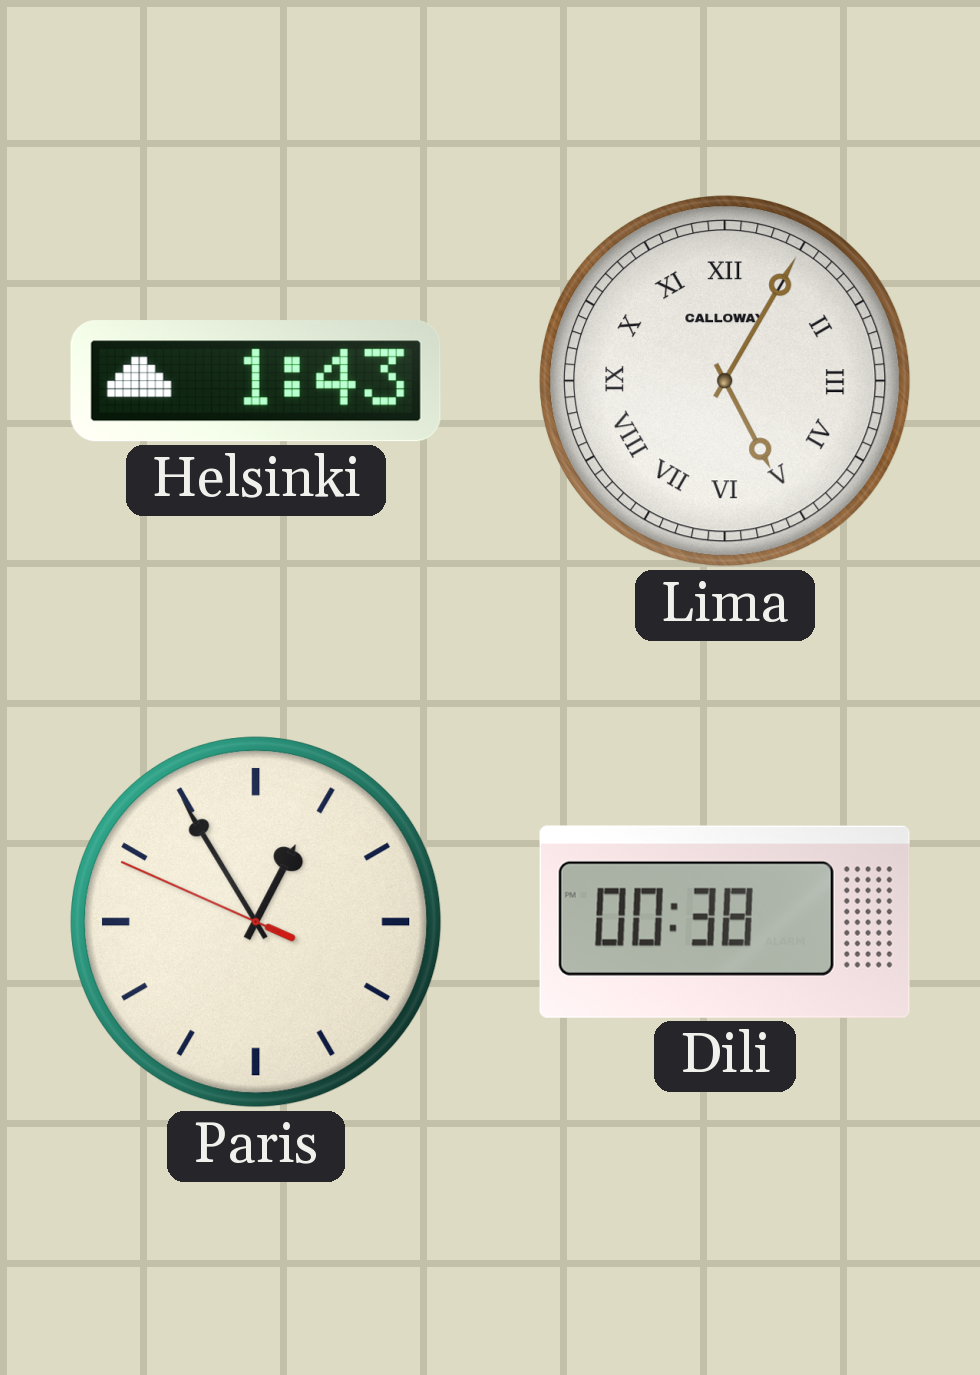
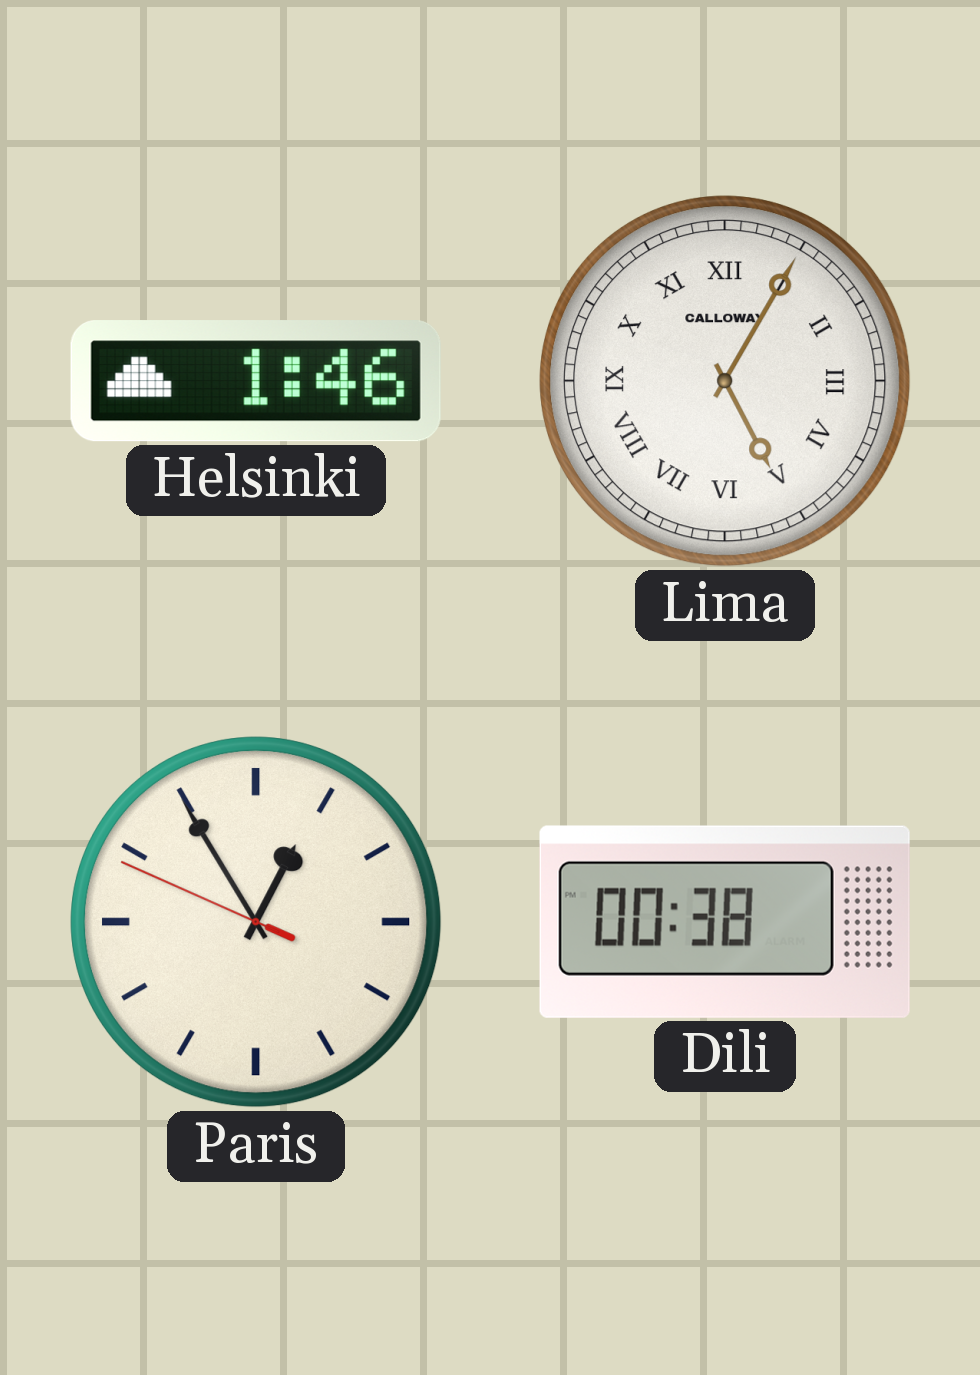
Helsinki: 1:43 -> 1:46
